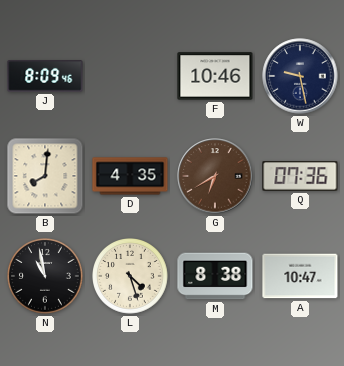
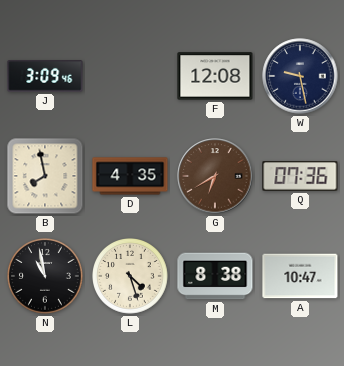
J: 8:09 -> 3:09
F: 10:46 -> 12:08
B: 8:01 -> 7:58
